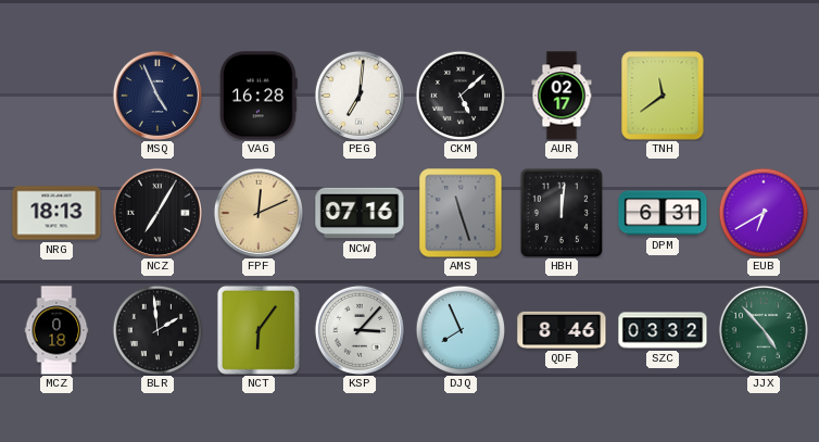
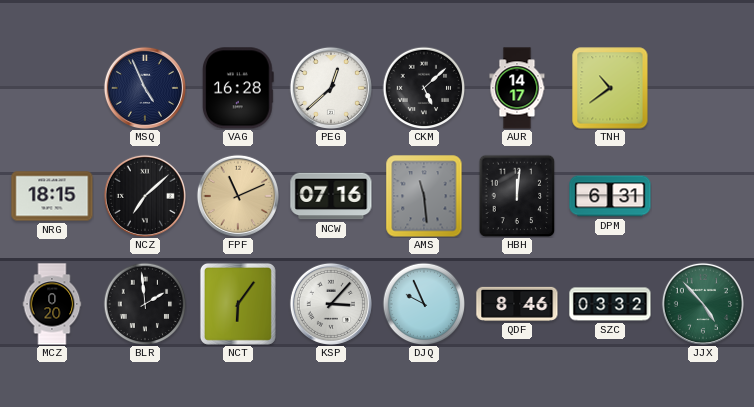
PEG: 7:01 -> 12:38
AUR: 02:17 -> 14:17
TNH: 11:39 -> 10:39
NRG: 18:13 -> 18:15
NCZ: 7:05 -> 7:08
FPF: 12:11 -> 11:11
AMS: 11:27 -> 11:29
EUB: 6:40 -> none
MCZ: 0:18 -> 0:20
DJQ: 7:56 -> 9:56
